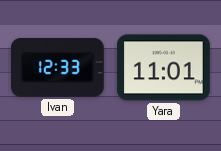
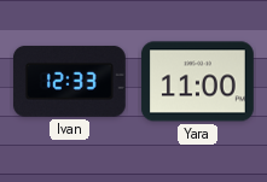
Yara: 11:01 -> 11:00
